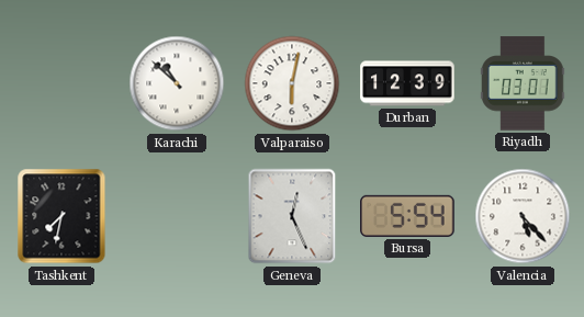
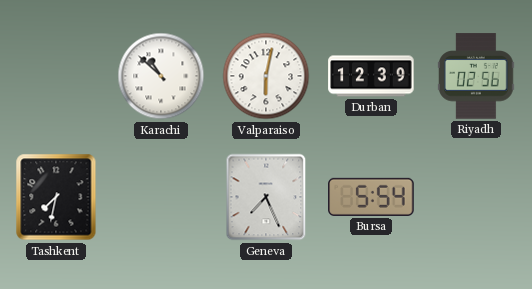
Riyadh: 03:01 -> 02:56
Geneva: 12:26 -> 7:26
Valencia: 5:23 -> none
